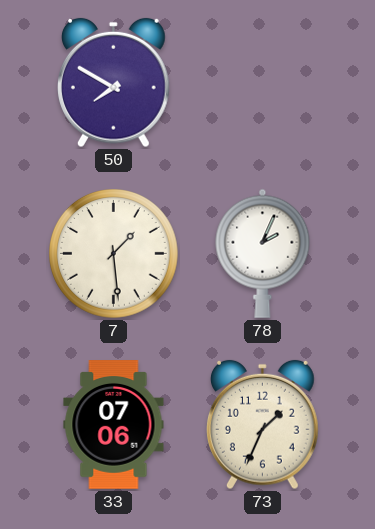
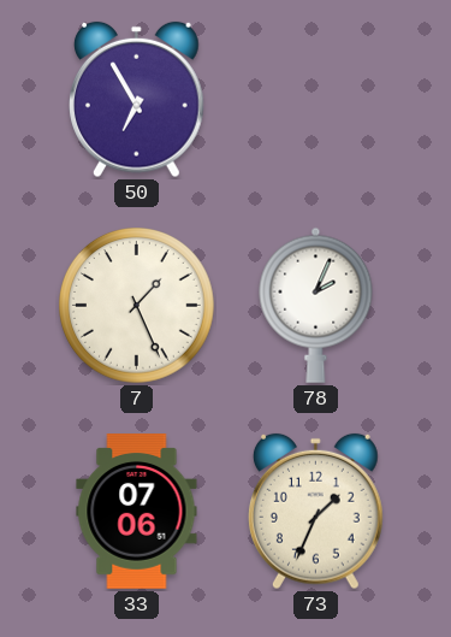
50: 7:50 -> 6:55
7: 1:29 -> 1:26
